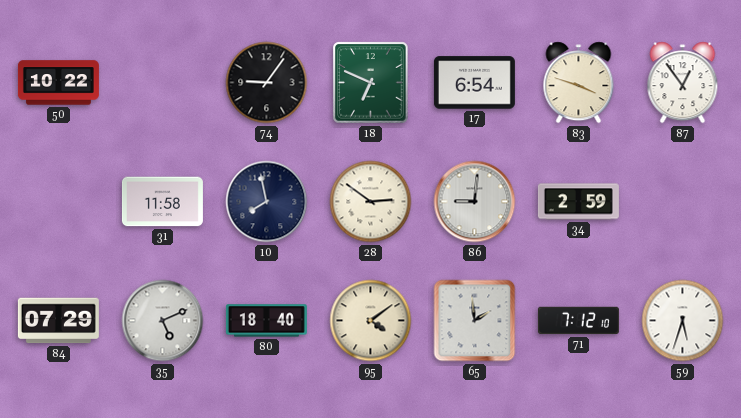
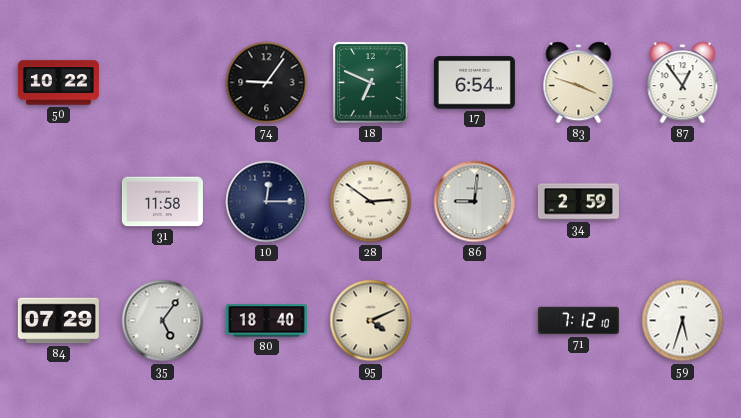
10: 7:58 -> 12:15
35: 5:11 -> 5:06
95: 4:09 -> 4:11
65: 1:59 -> none
